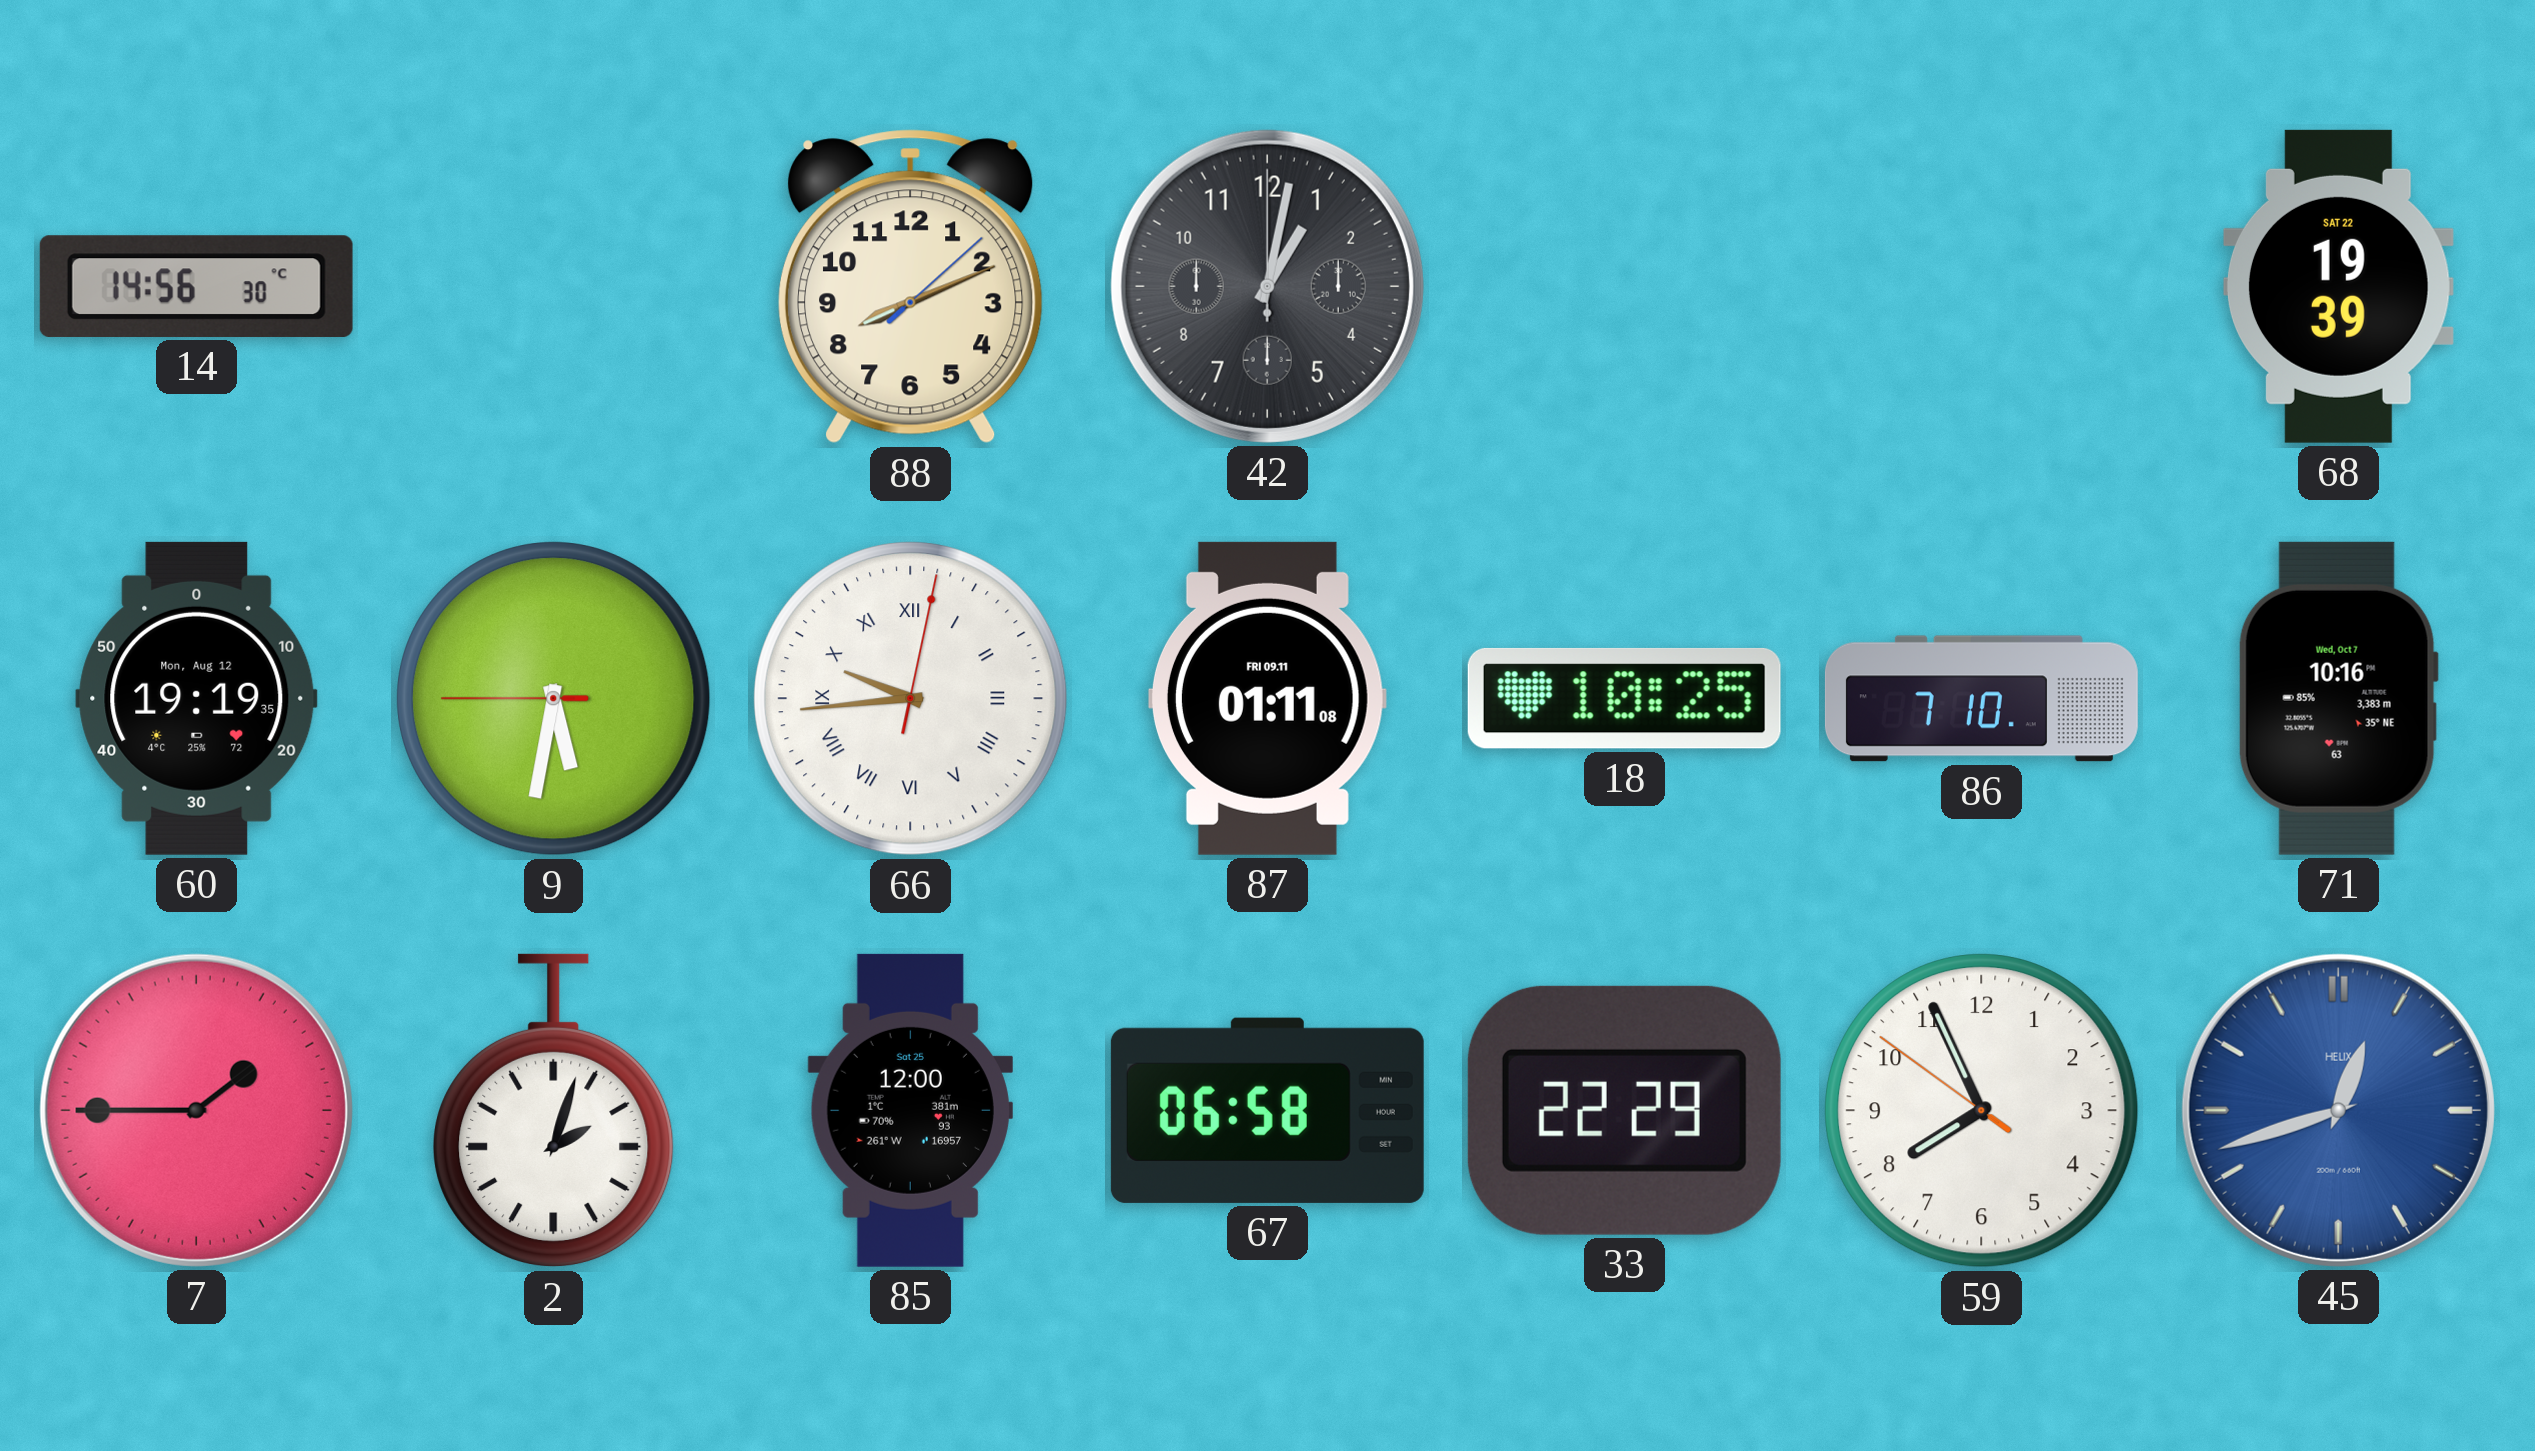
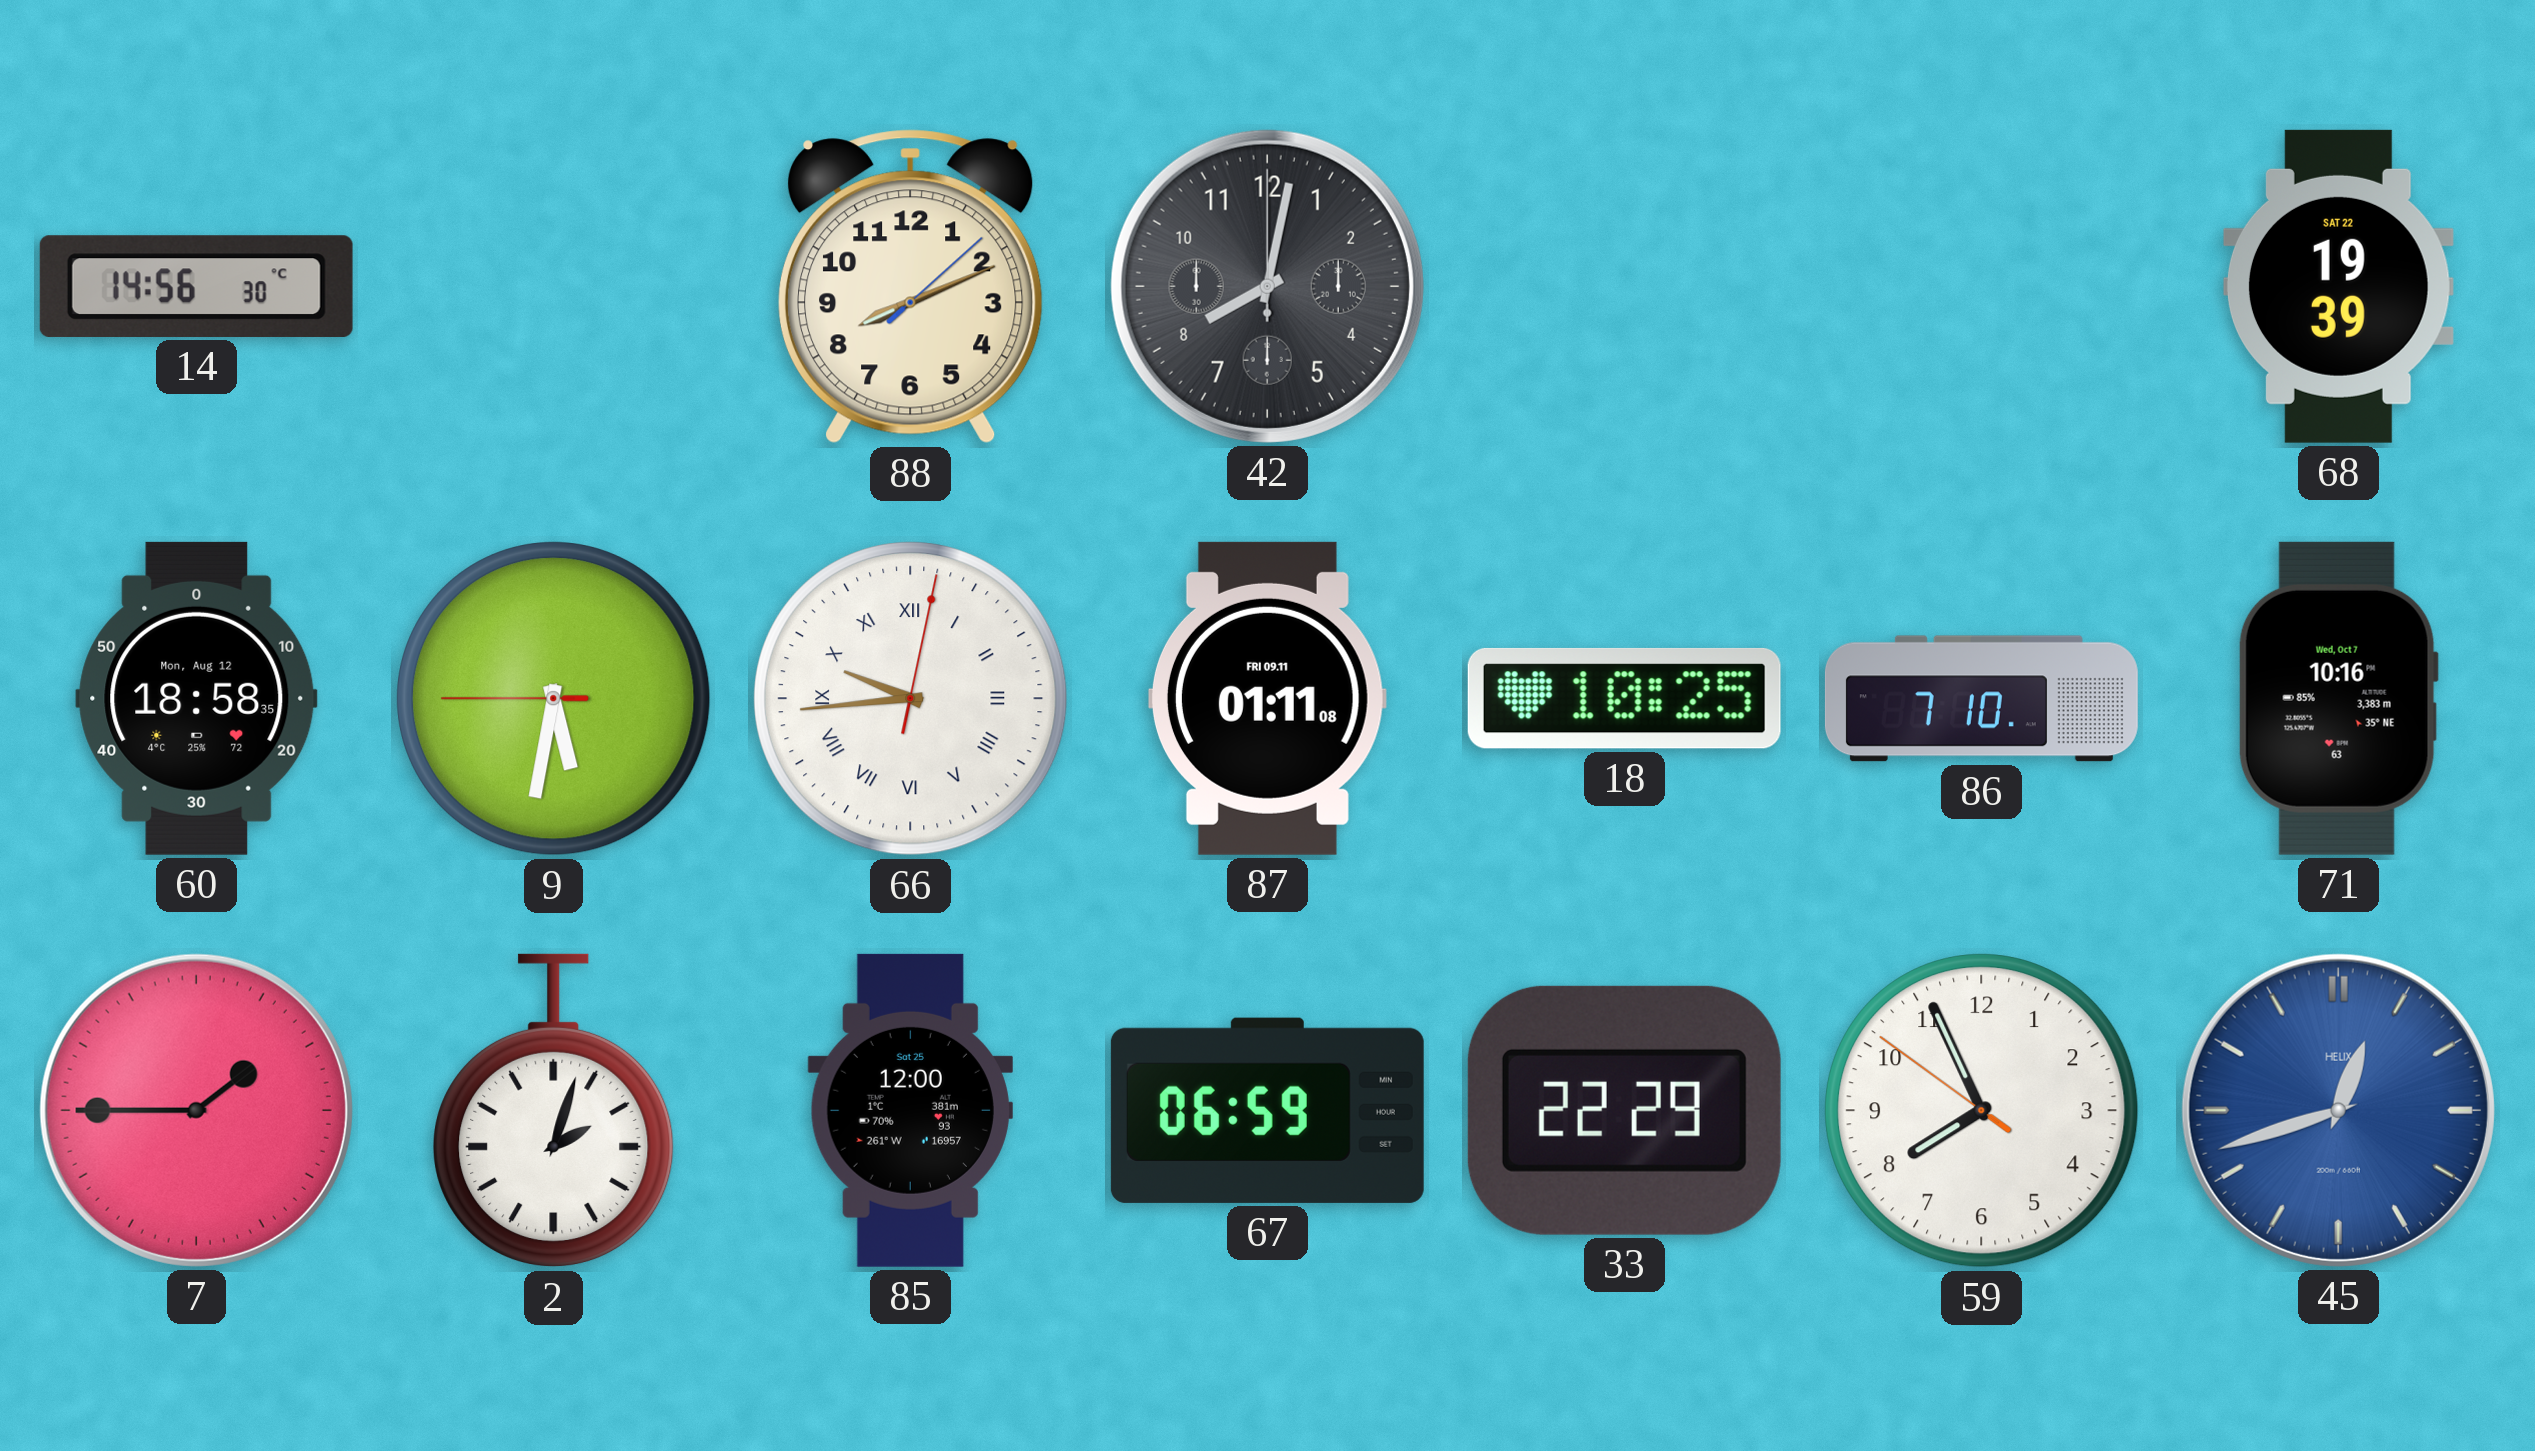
42: 1:02 -> 8:02
60: 19:19 -> 18:58
67: 06:58 -> 06:59
